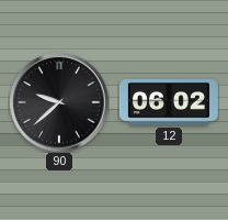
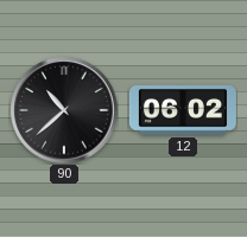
90: 9:38 -> 10:38
